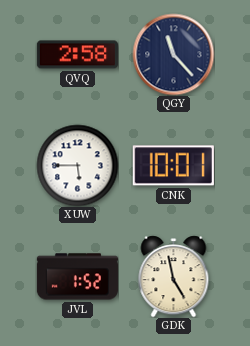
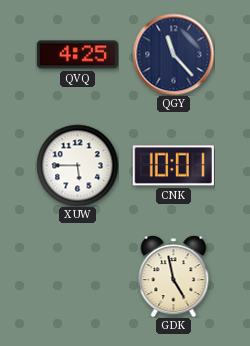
QVQ: 2:58 -> 4:25
JVL: 1:52 -> none
